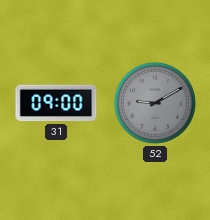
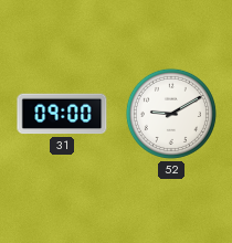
52 dial: grey -> white
